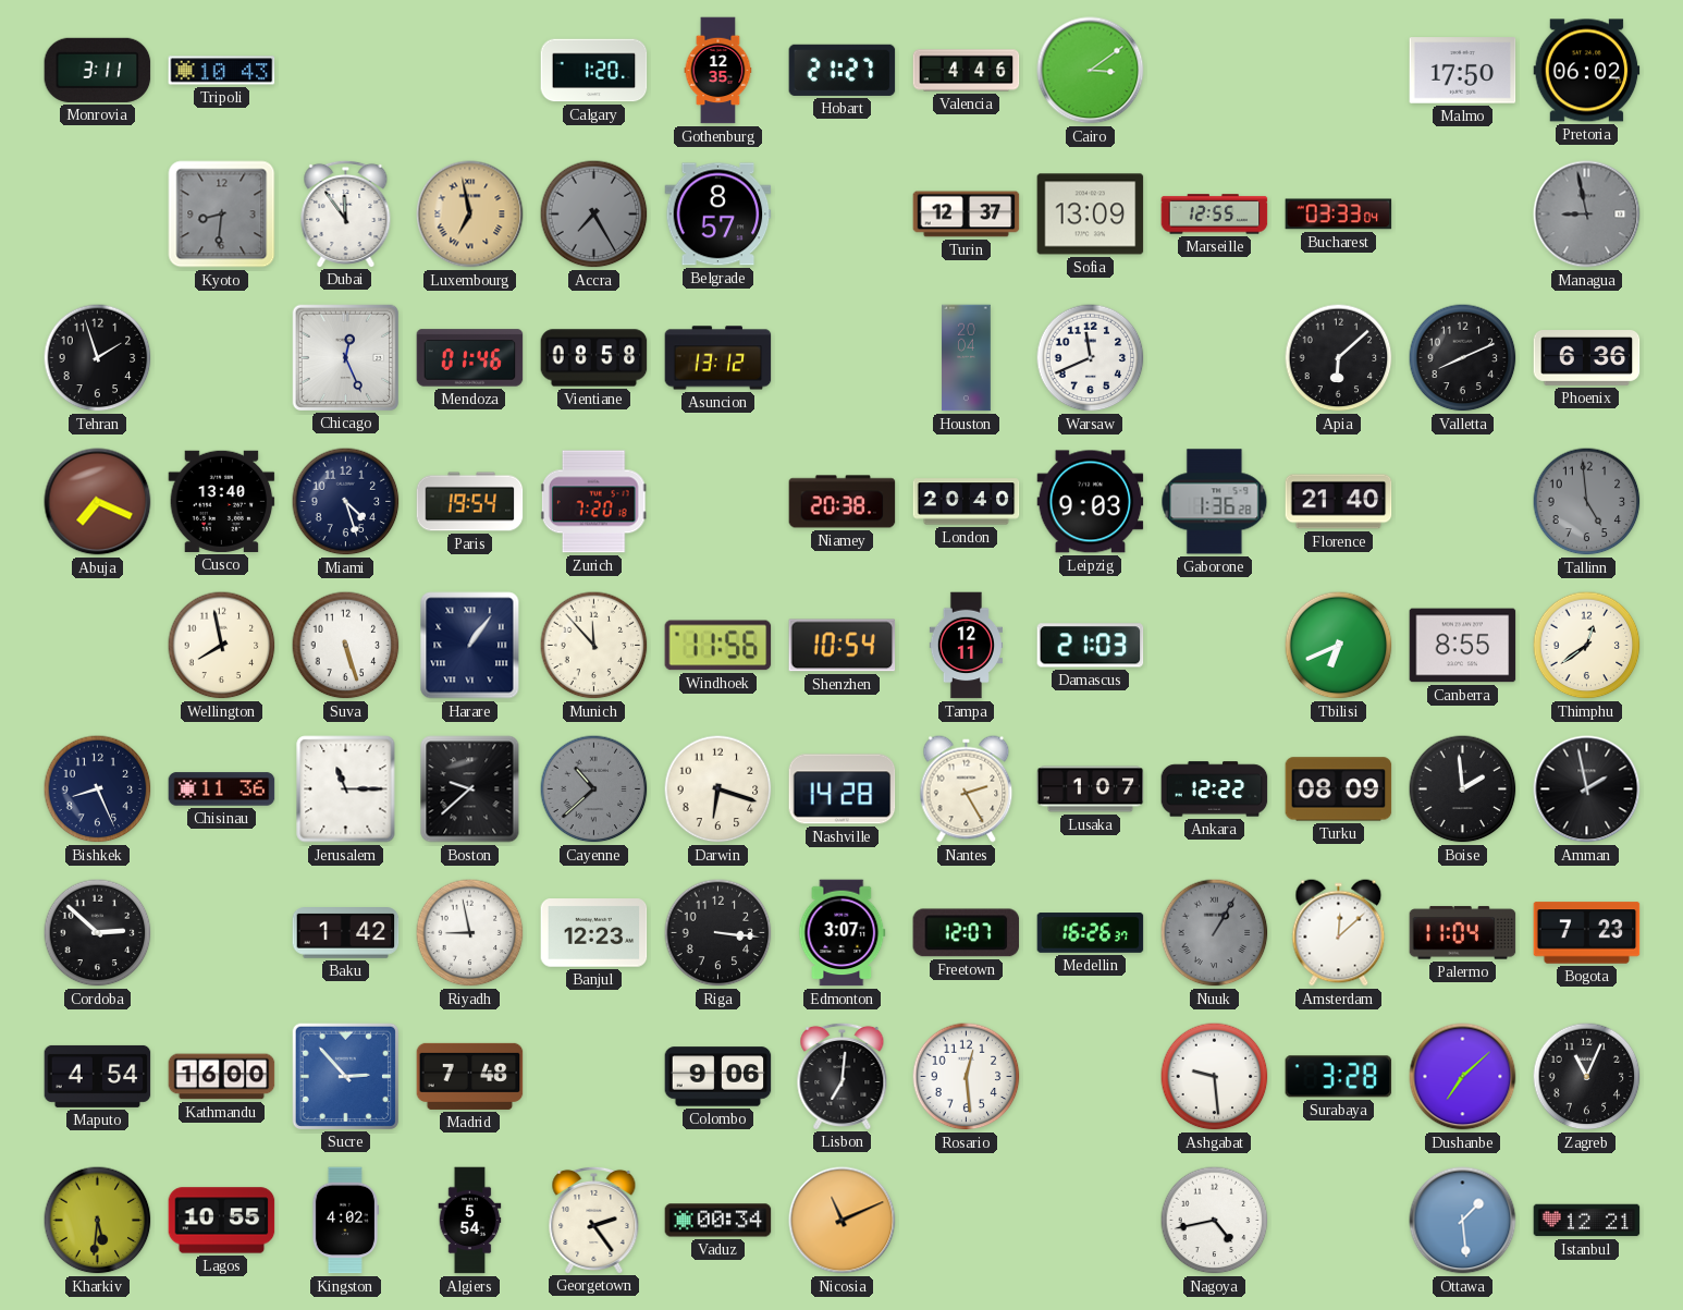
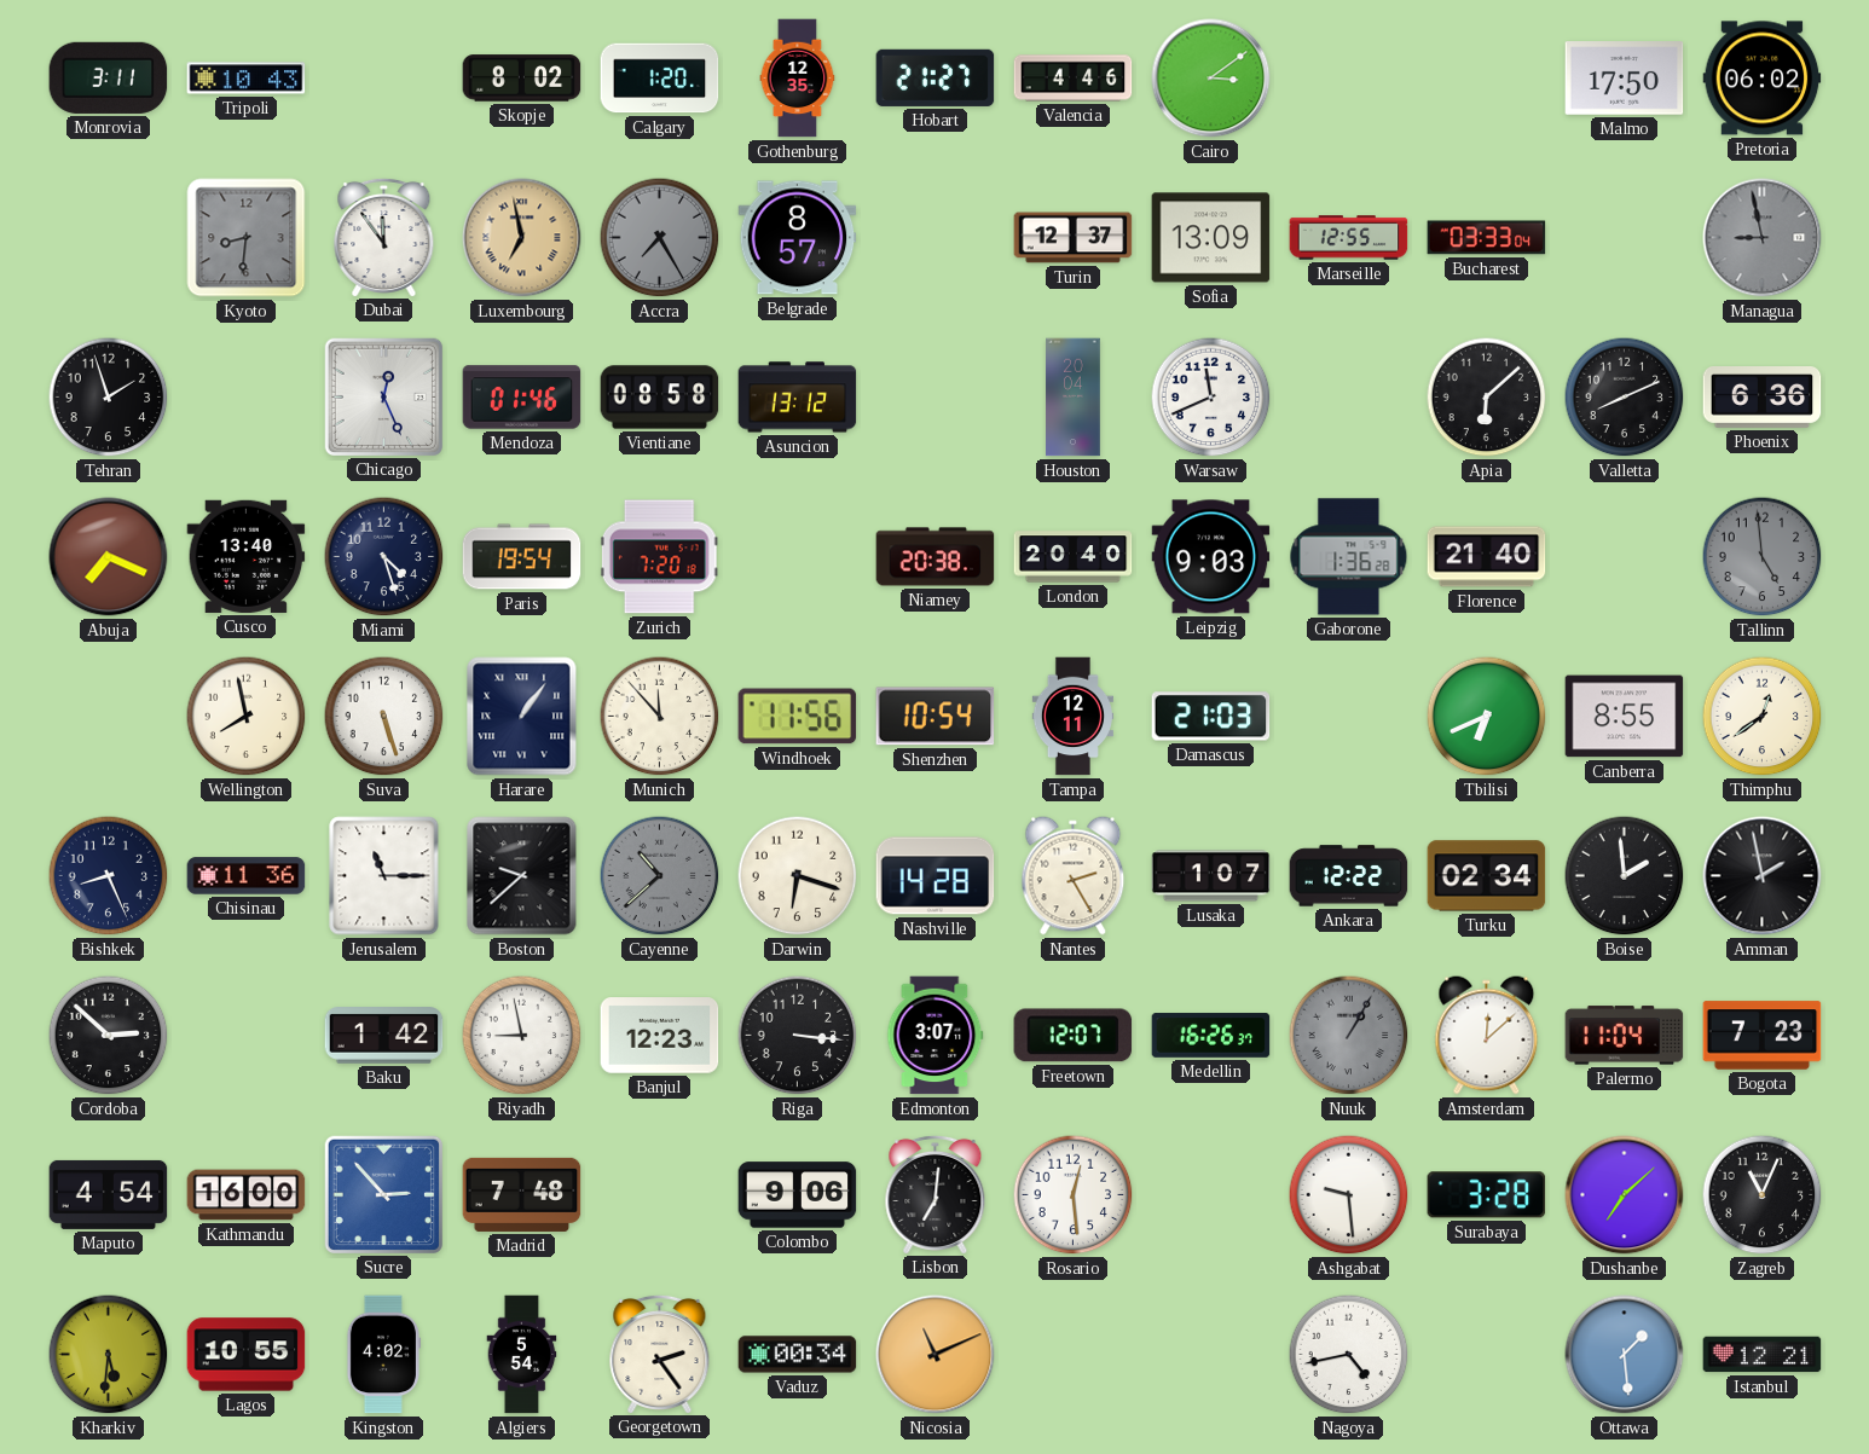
Skopje: none -> 8:02
Turku: 08:09 -> 02:34
